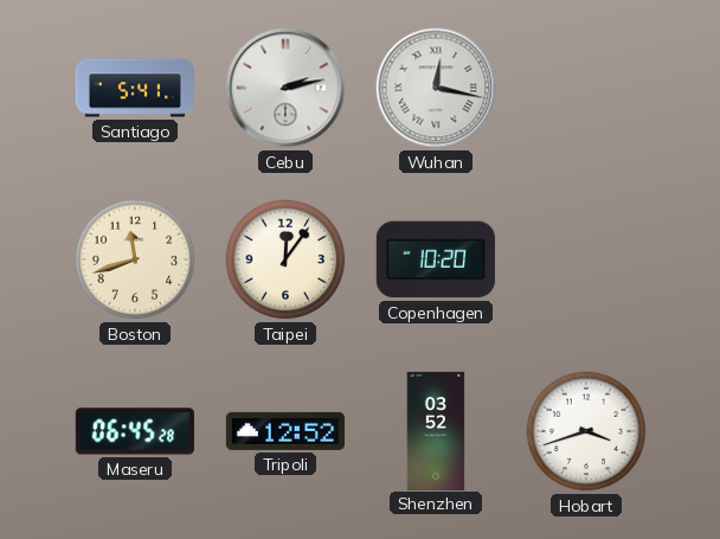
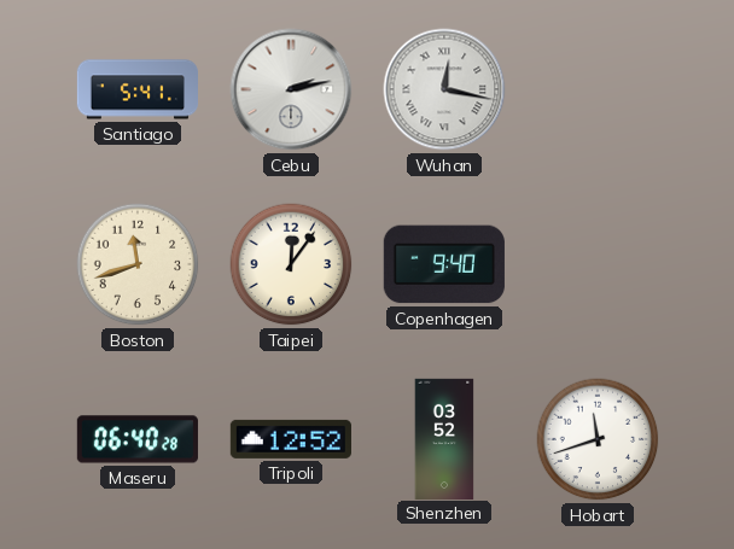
Copenhagen: 10:20 -> 9:40
Maseru: 06:45 -> 06:40
Hobart: 3:42 -> 11:42
